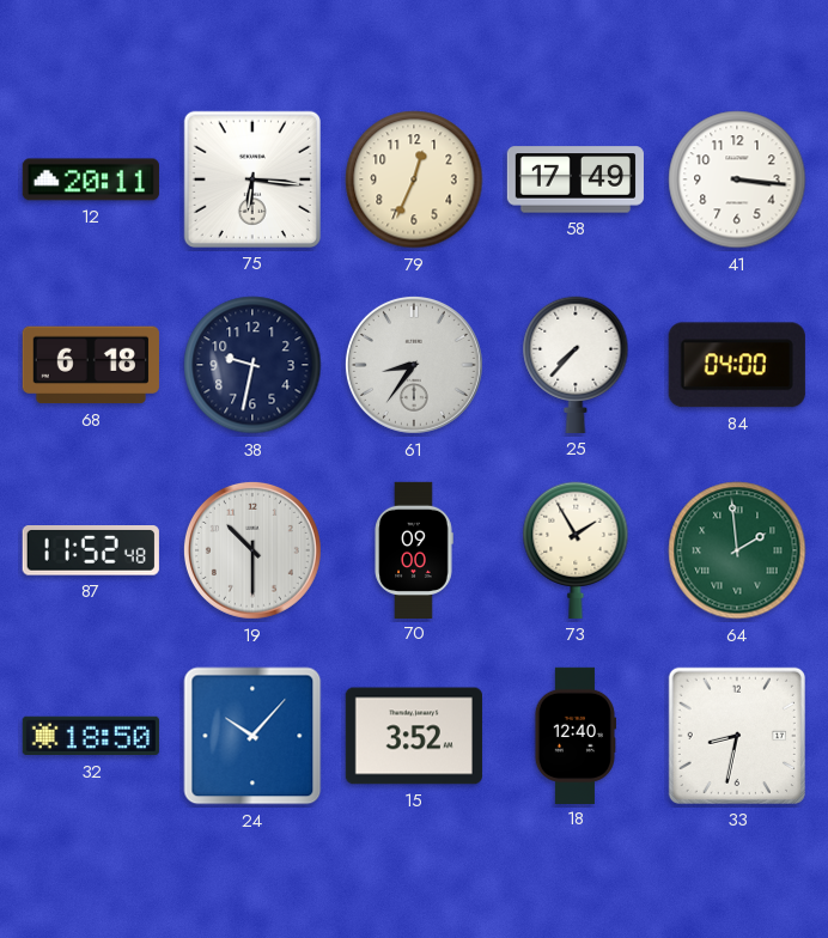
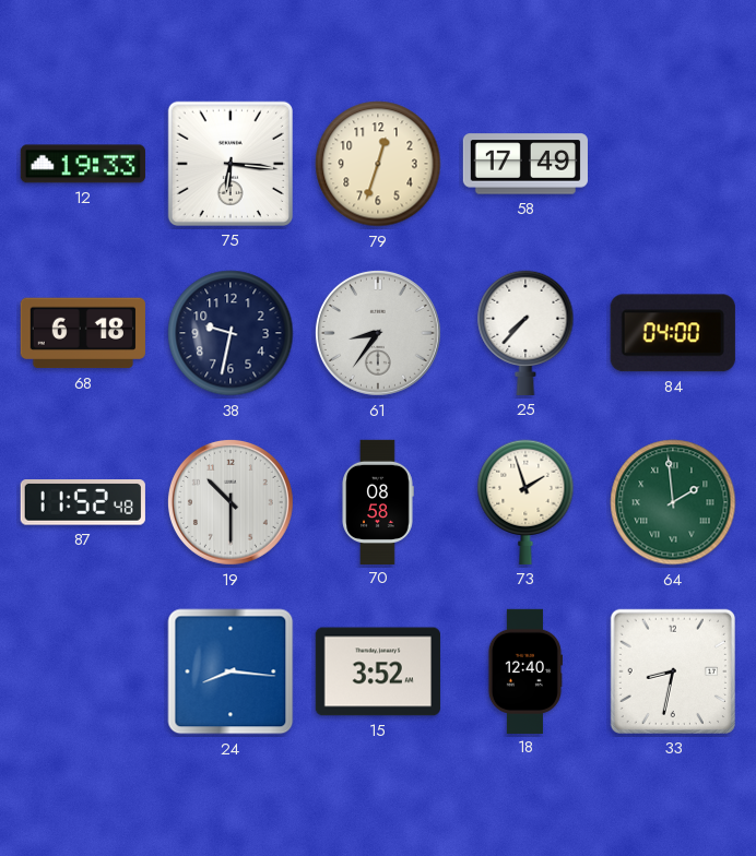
12: 20:11 -> 19:33
79: 12:34 -> 12:33
41: 3:16 -> none
70: 09:00 -> 08:58
73: 1:55 -> 1:57
32: 18:50 -> none
24: 10:07 -> 8:16
